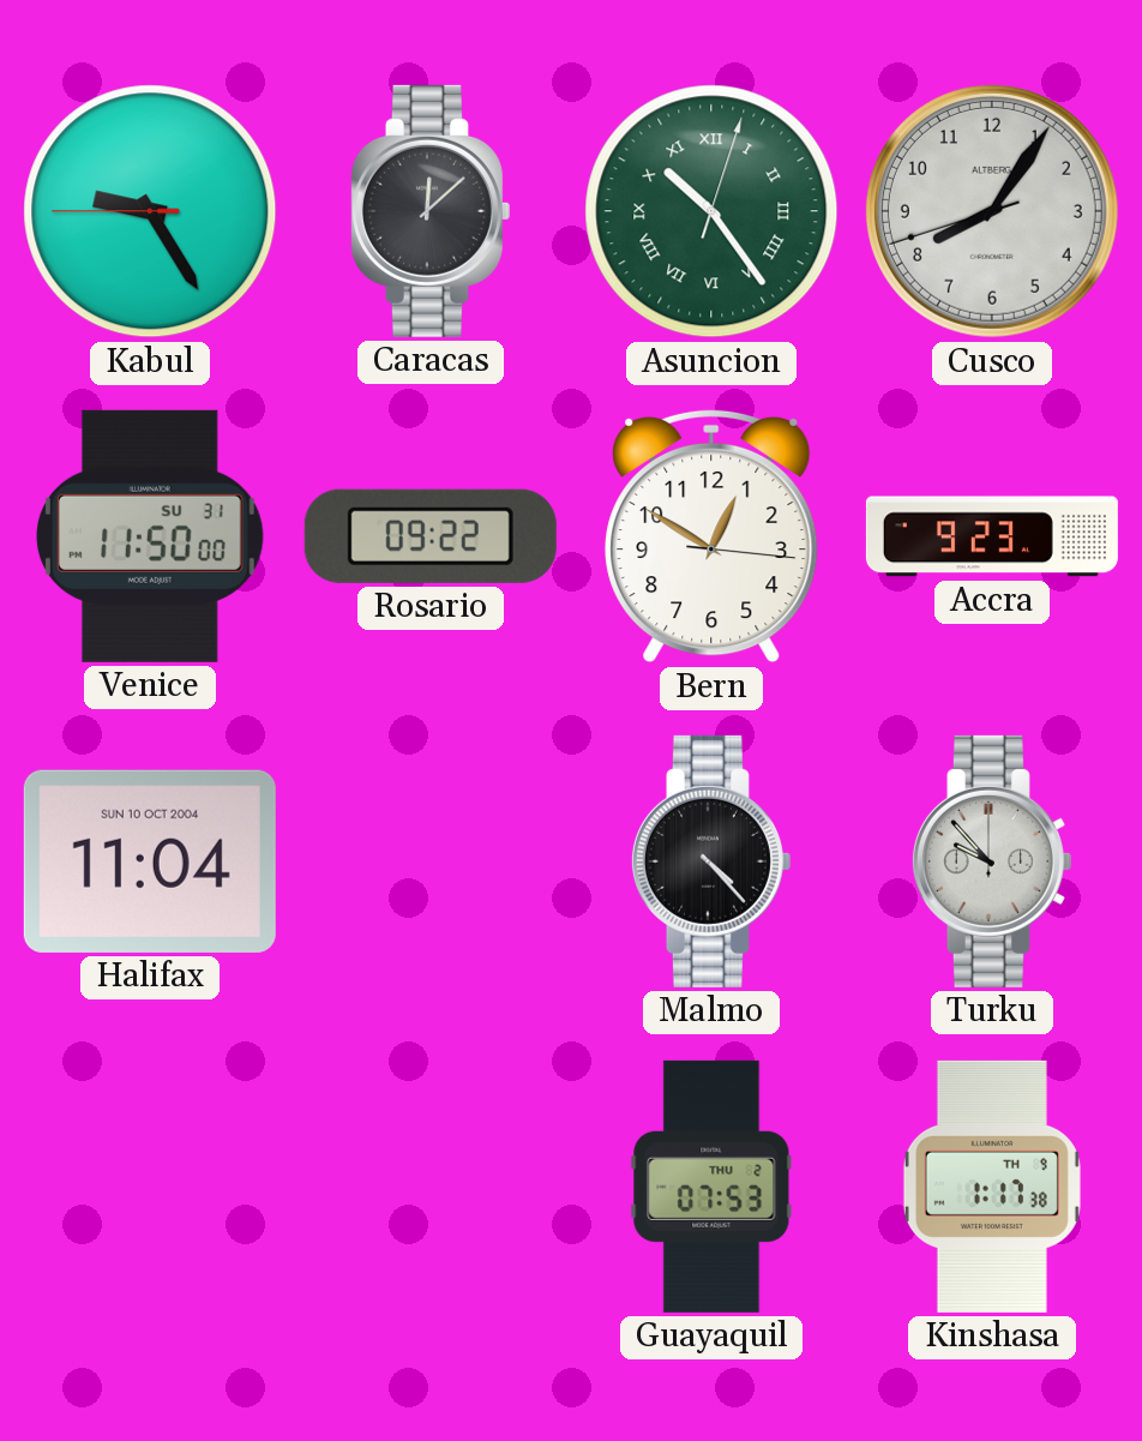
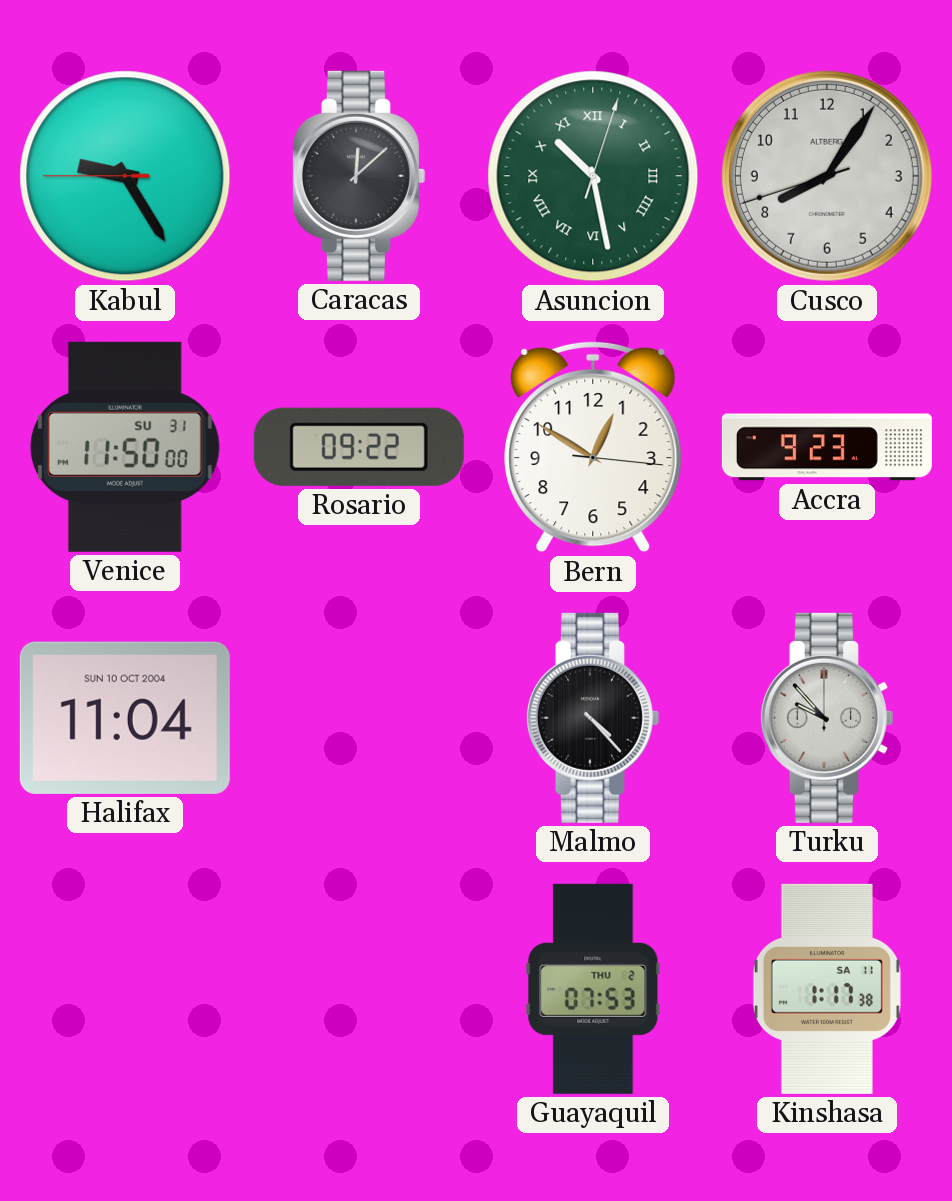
Asuncion: 10:24 -> 10:28
Kinshasa date: TH 9 -> SA 11
